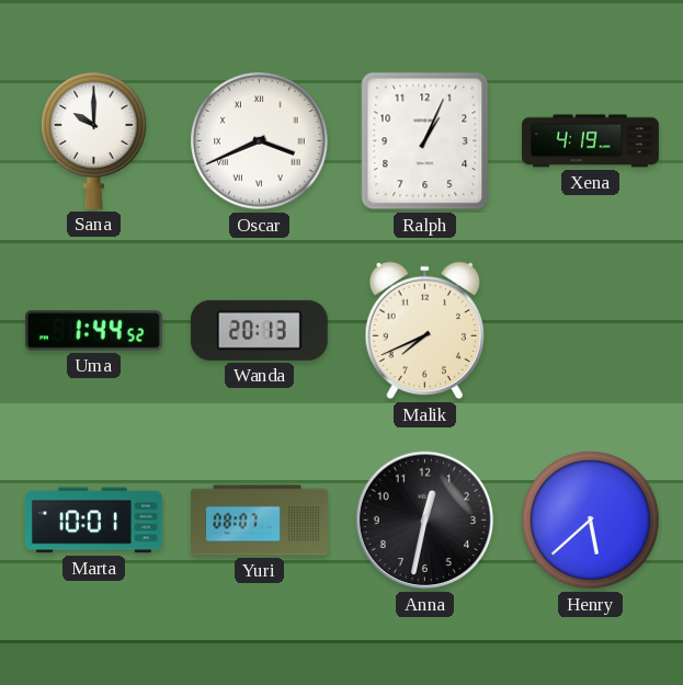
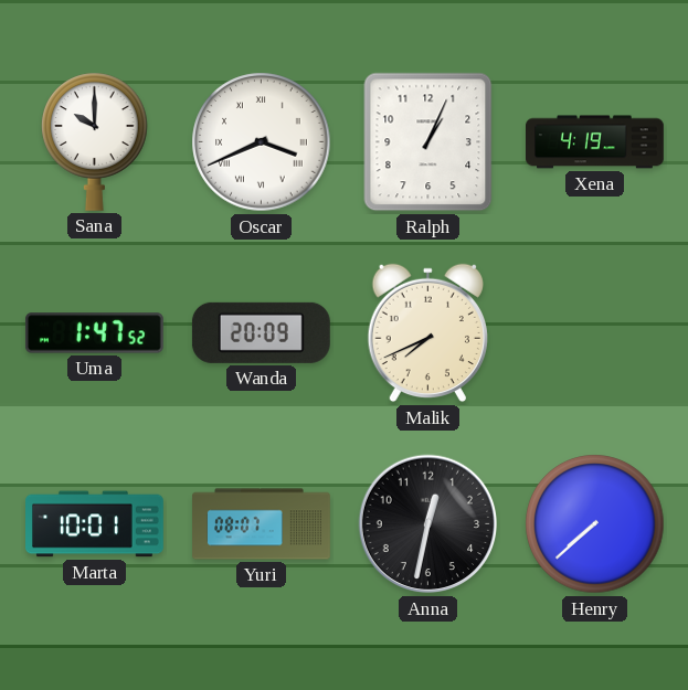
Uma: 1:44 -> 1:47
Wanda: 20:13 -> 20:09
Henry: 5:38 -> 7:38
